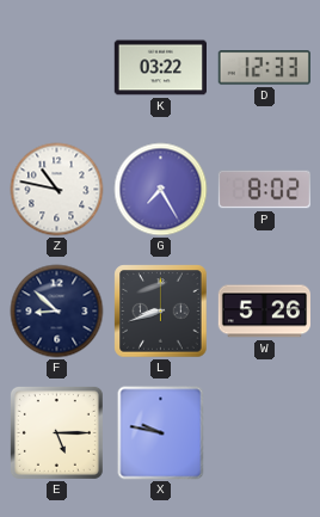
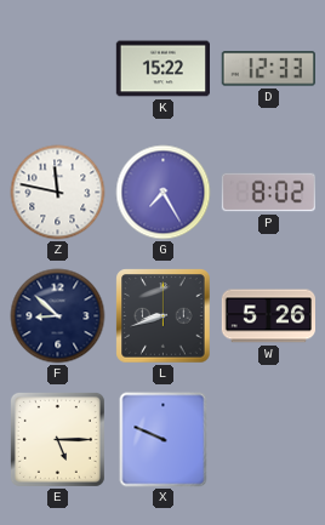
K: 03:22 -> 15:22
Z: 10:47 -> 11:47
X: 9:47 -> 9:49
